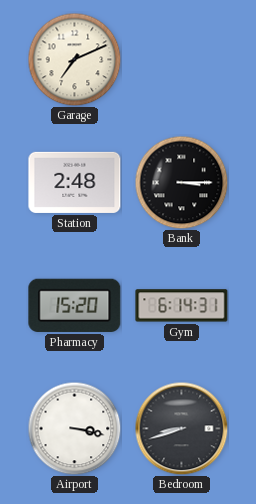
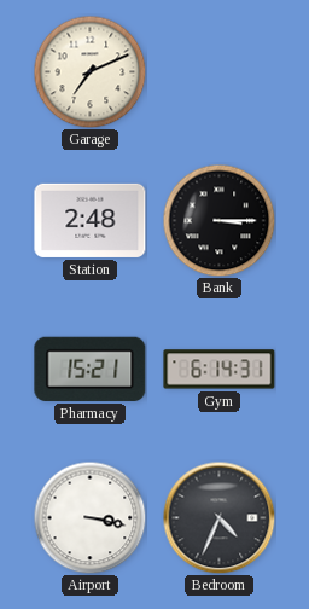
Pharmacy: 15:20 -> 15:21
Bedroom: 8:42 -> 4:34
